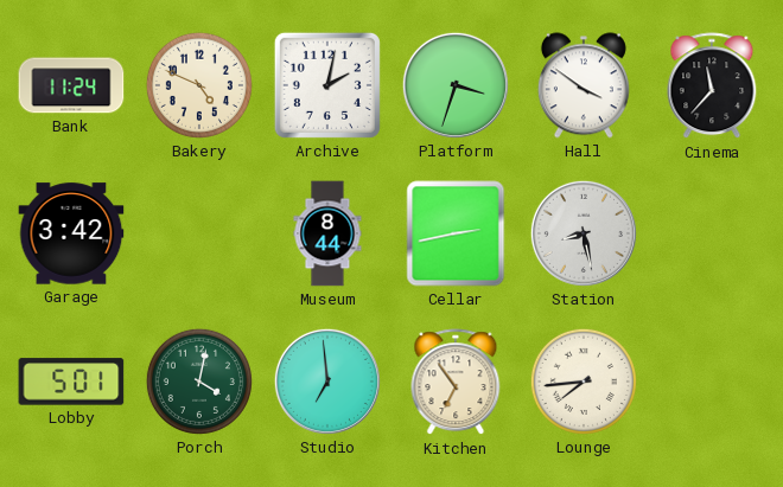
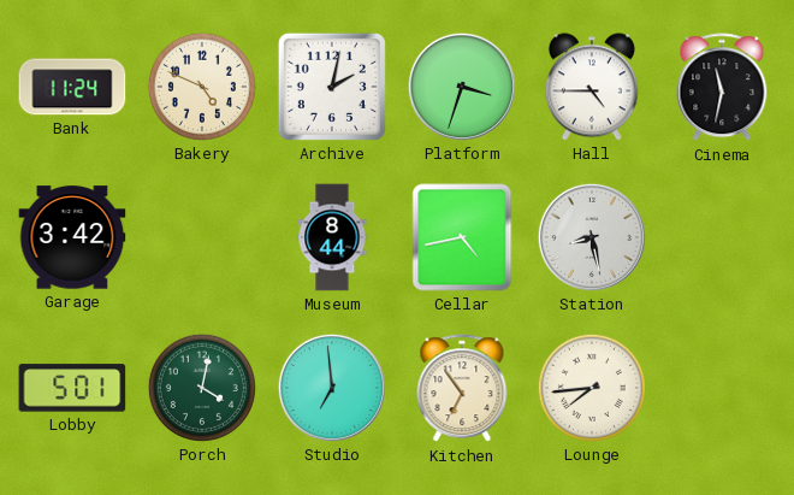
Hall: 3:51 -> 4:45
Cinema: 11:37 -> 11:32
Cellar: 2:43 -> 4:43
